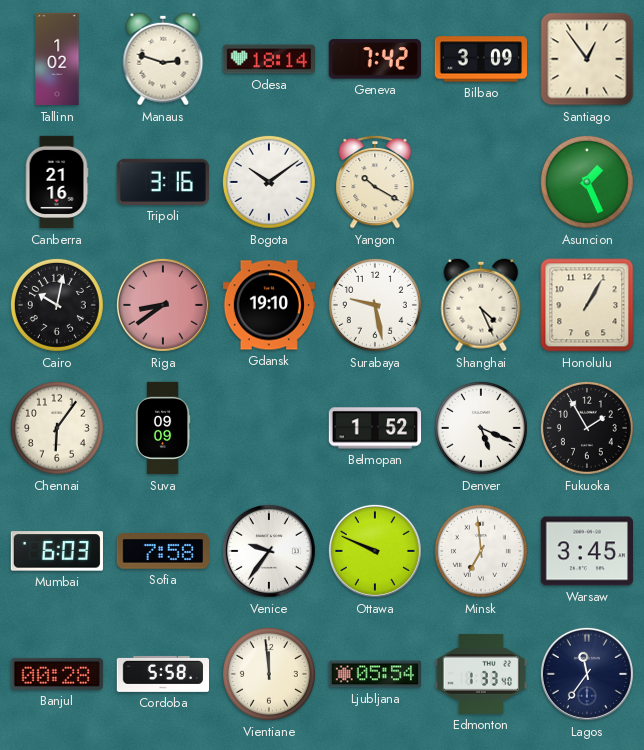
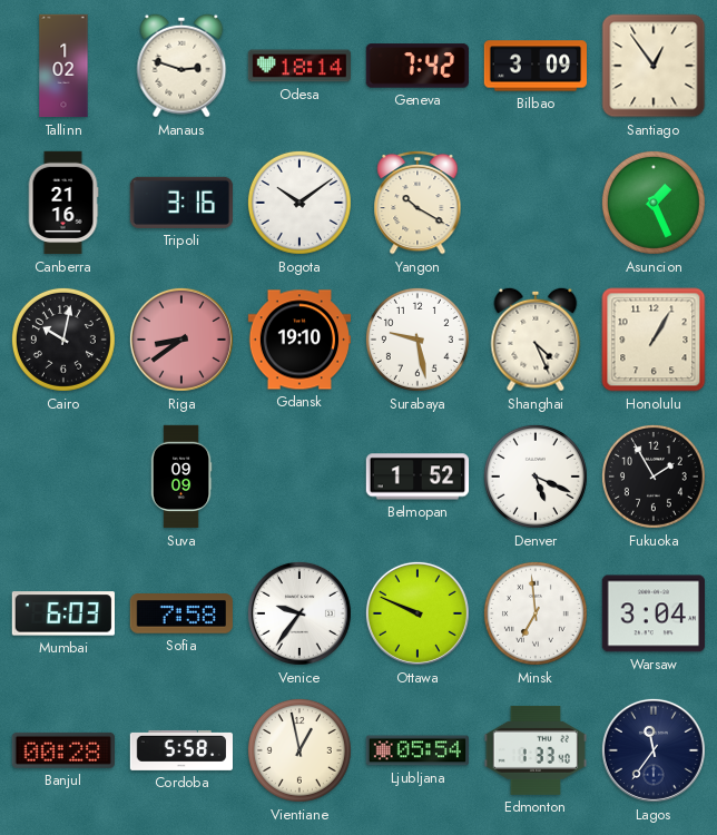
Chennai: 6:06 -> none
Warsaw: 3:45 -> 3:04
Vientiane: 11:59 -> 12:58
